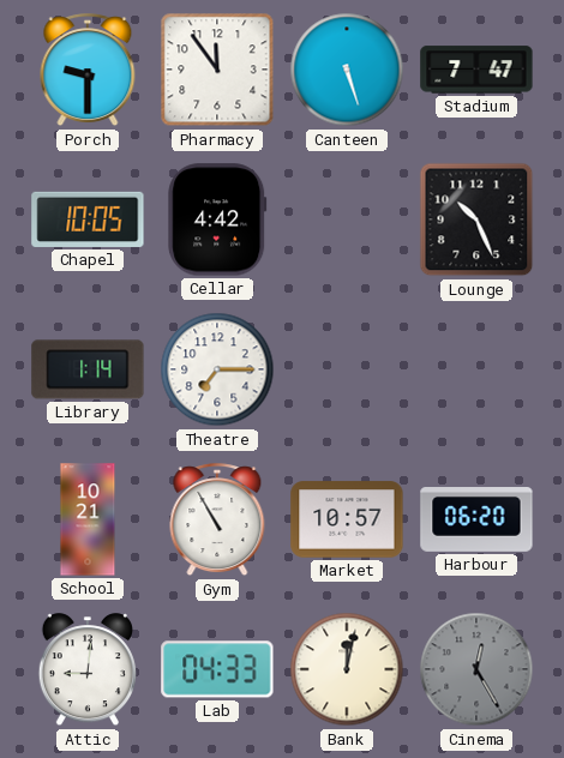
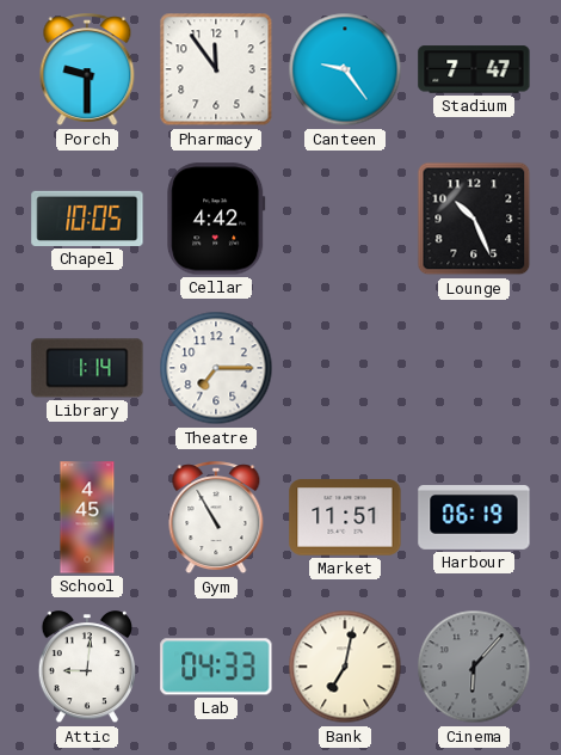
Canteen: 5:27 -> 9:24
School: 10:21 -> 4:45
Market: 10:57 -> 11:51
Harbour: 06:20 -> 06:19
Bank: 12:02 -> 7:02
Cinema: 12:25 -> 6:07
